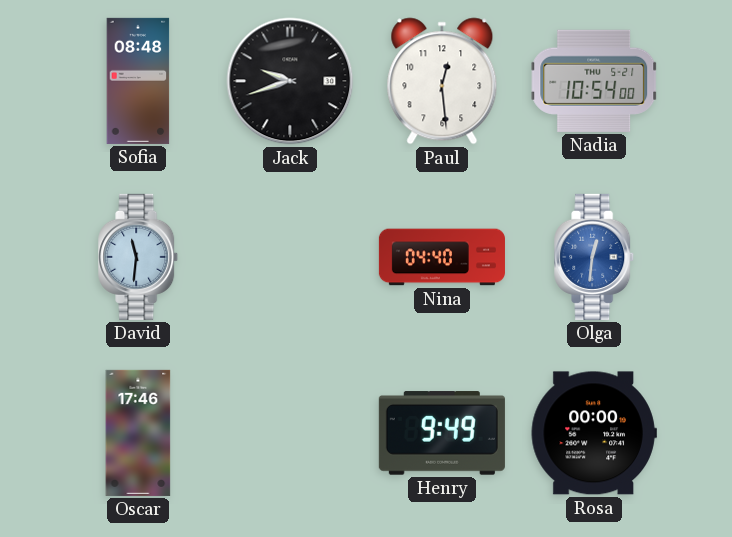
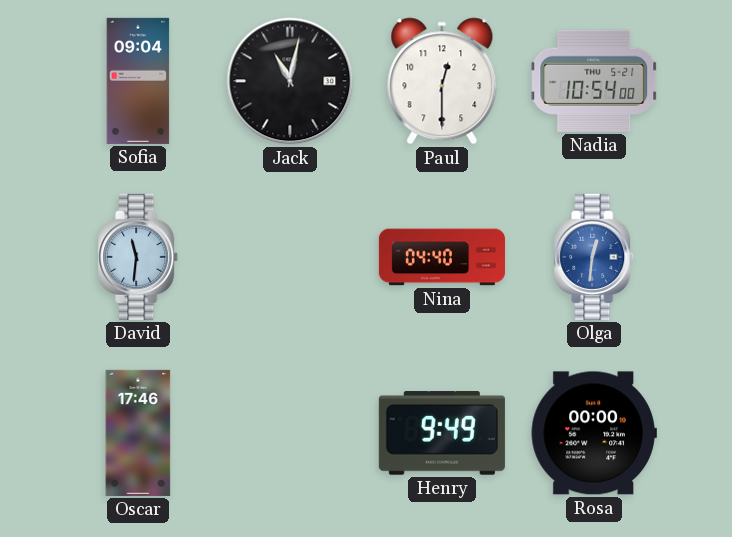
Sofia: 08:48 -> 09:04
Jack: 9:42 -> 11:02
Paul: 12:29 -> 12:30
